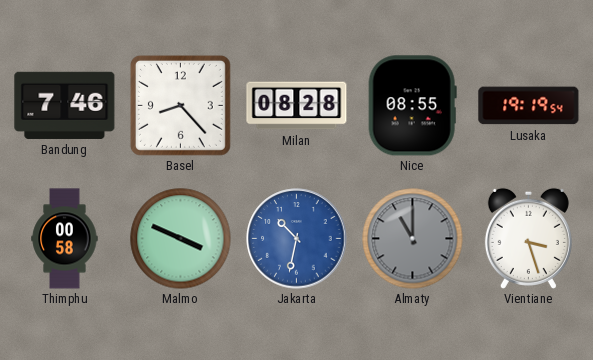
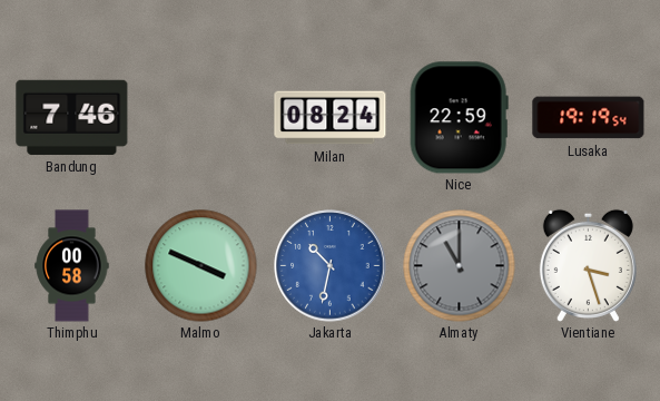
Basel: 8:23 -> none
Milan: 08:28 -> 08:24
Nice: 08:55 -> 22:59
